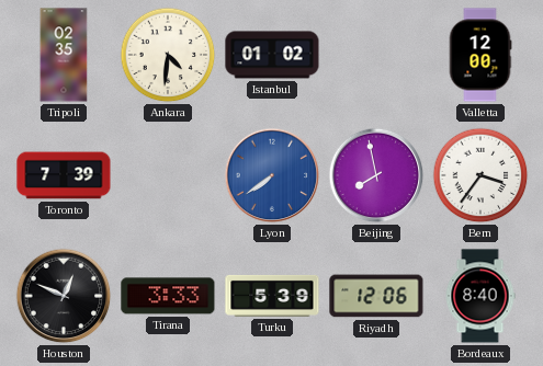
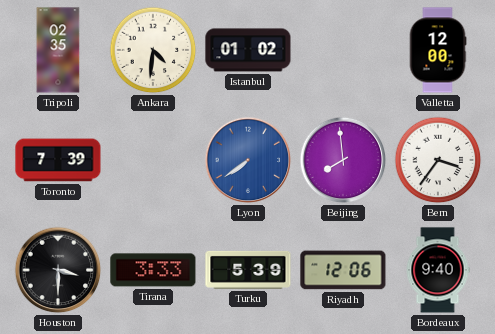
Beijing: 7:58 -> 7:59
Houston: 12:49 -> 3:30
Bordeaux: 8:40 -> 9:40
